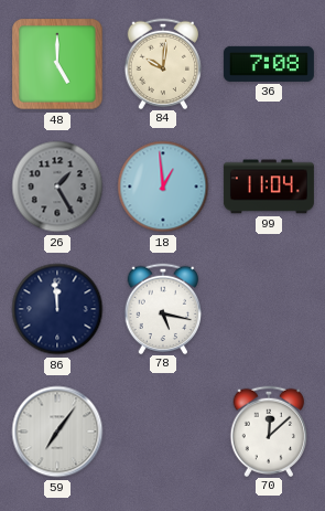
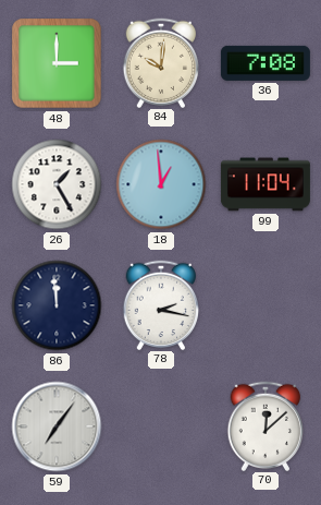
48: 5:00 -> 3:00
26 dial: grey -> white
78: 5:17 -> 2:17
